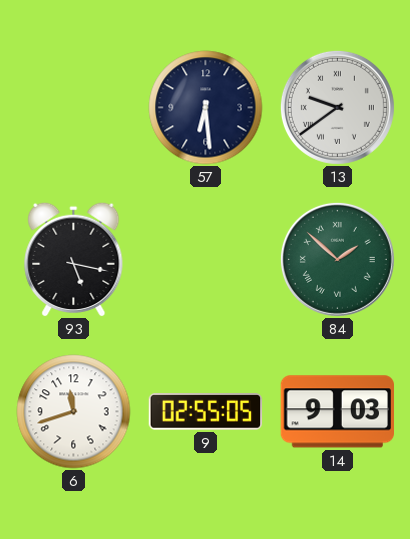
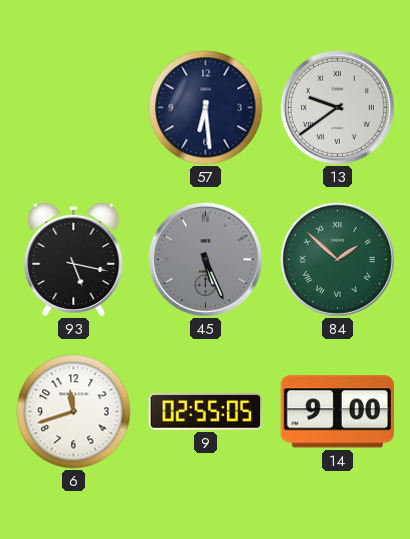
45: none -> 5:26
14: 9:03 -> 9:00
